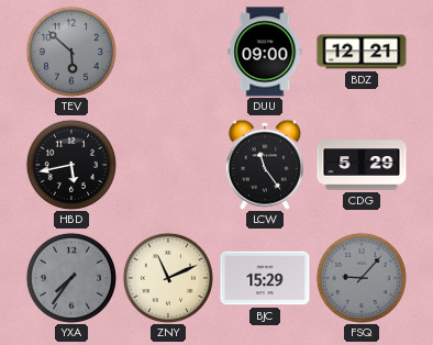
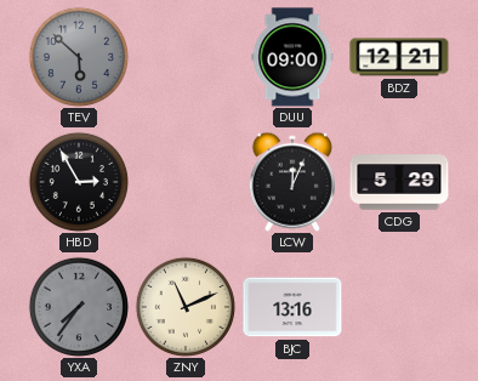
HBD: 5:43 -> 2:55
LCW: 11:24 -> 12:04
BJC: 15:29 -> 13:16
FSQ: 9:07 -> none
